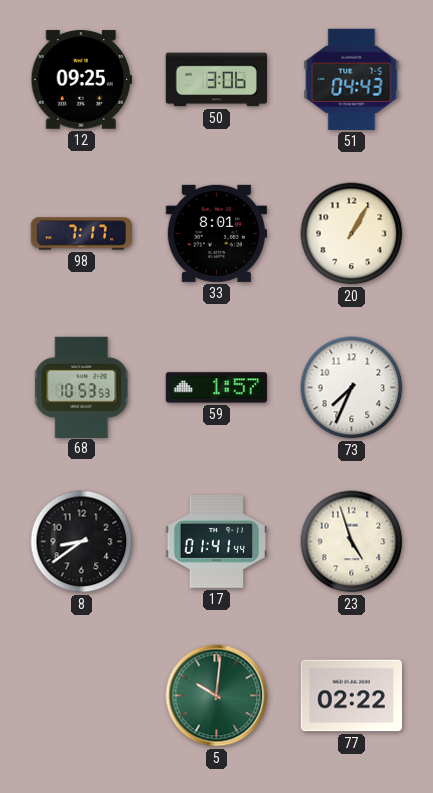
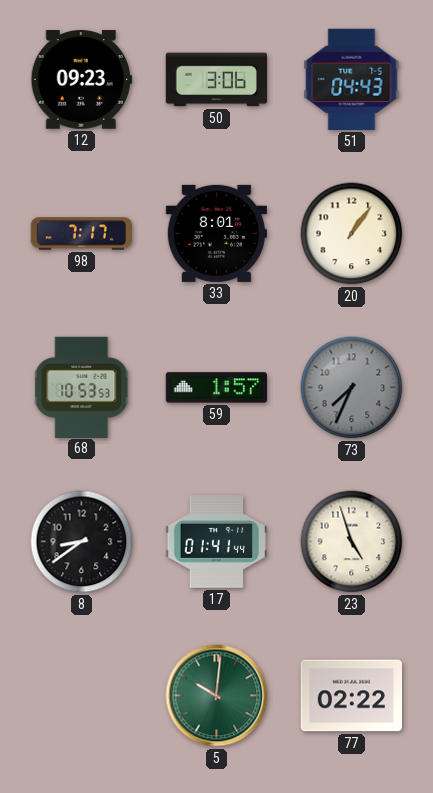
12: 09:25 -> 09:23
20: 1:05 -> 1:06
73 dial: white -> grey
